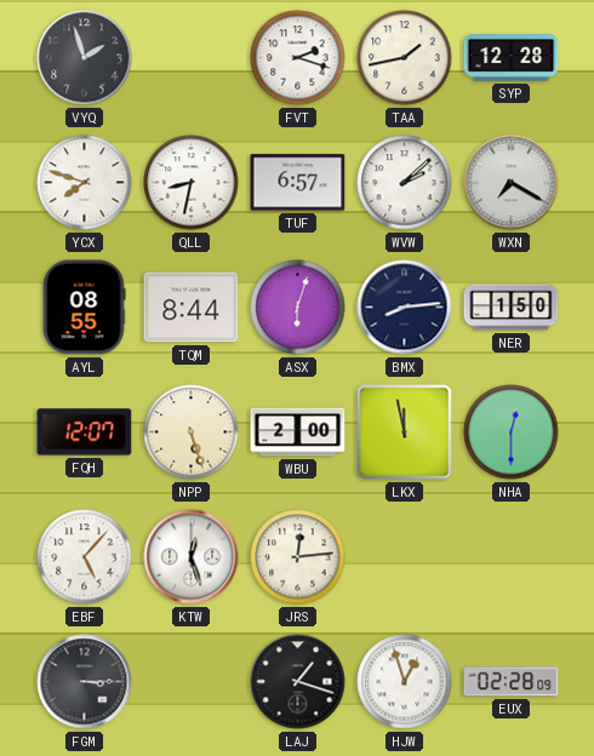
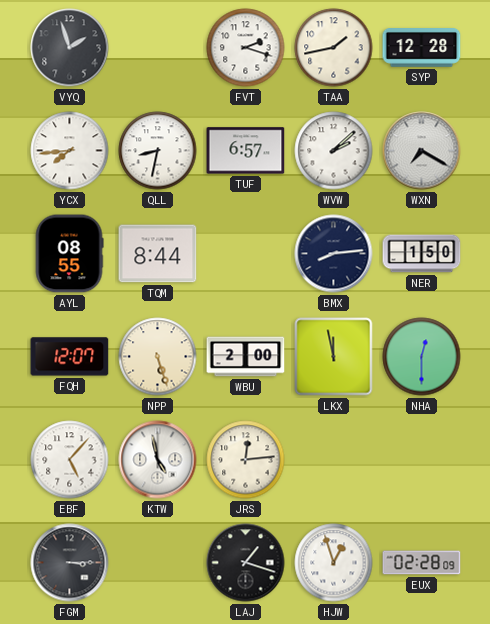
YCX: 7:48 -> 7:44
ASX: 6:03 -> none
KTW: 12:27 -> 4:58
